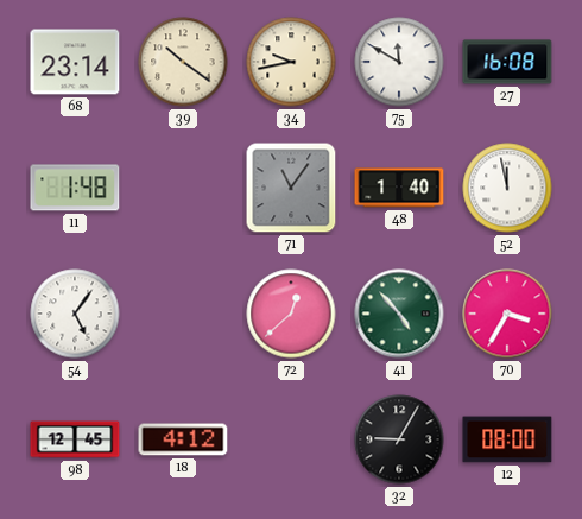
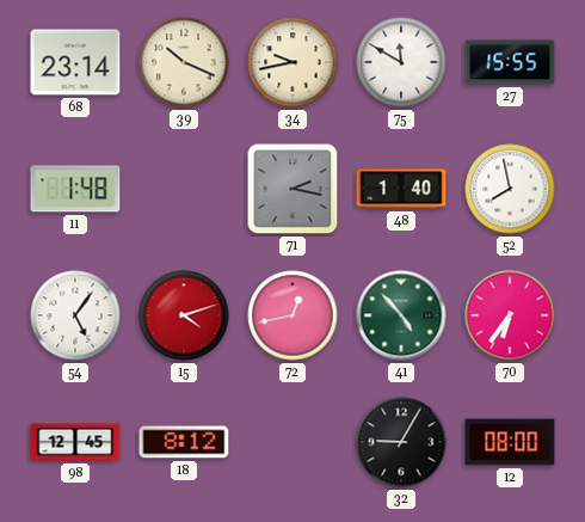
39: 10:21 -> 10:19
27: 16:08 -> 15:55
71: 11:06 -> 2:17
52: 11:58 -> 7:58
15: none -> 4:12
72: 12:38 -> 12:43
70: 3:35 -> 6:36
18: 4:12 -> 8:12
